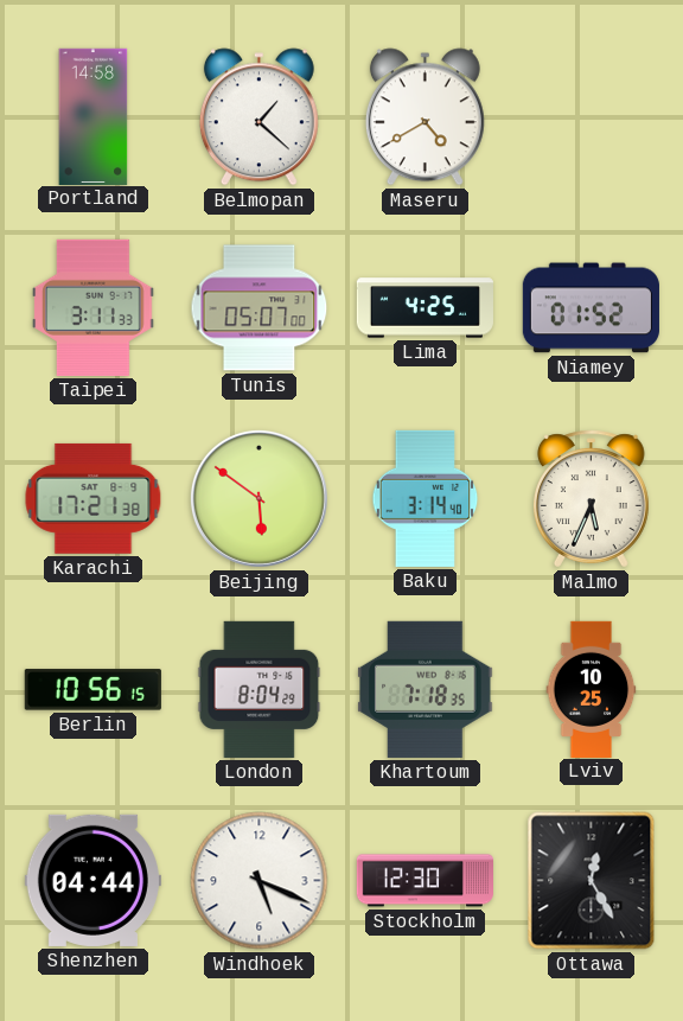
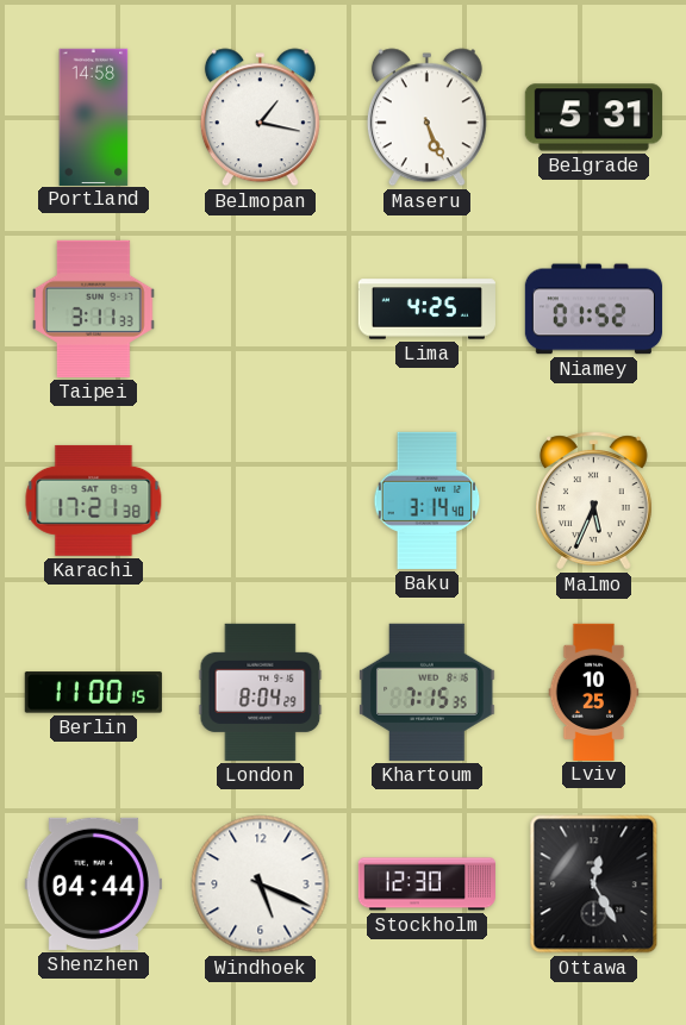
Belmopan: 1:22 -> 1:17
Maseru: 4:40 -> 5:26
Belgrade: none -> 5:31
Tunis: 05:07 -> none
Beijing: 5:51 -> none
Berlin: 10:56 -> 11:00
Khartoum: 7:18 -> 7:15
